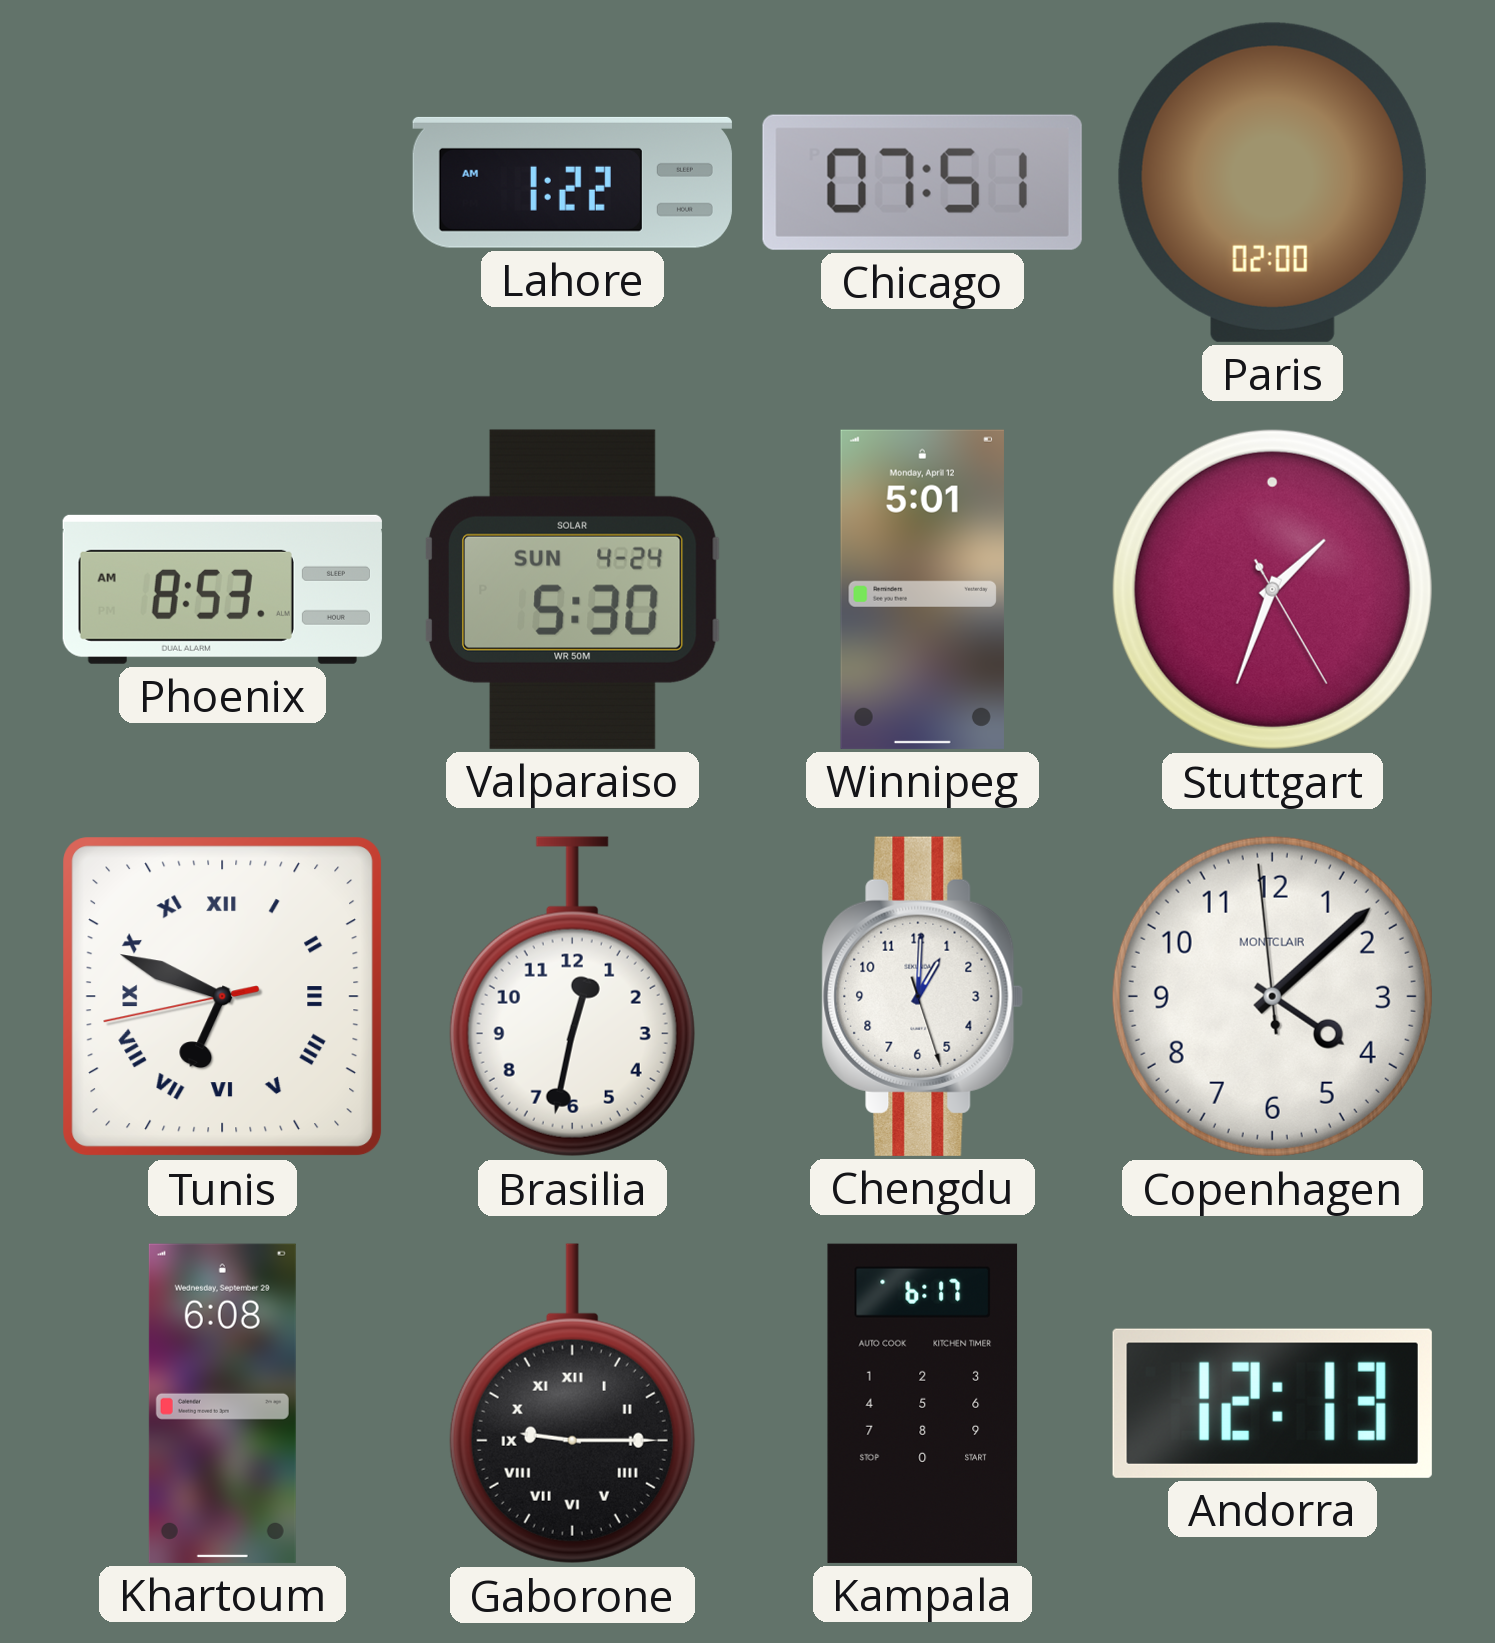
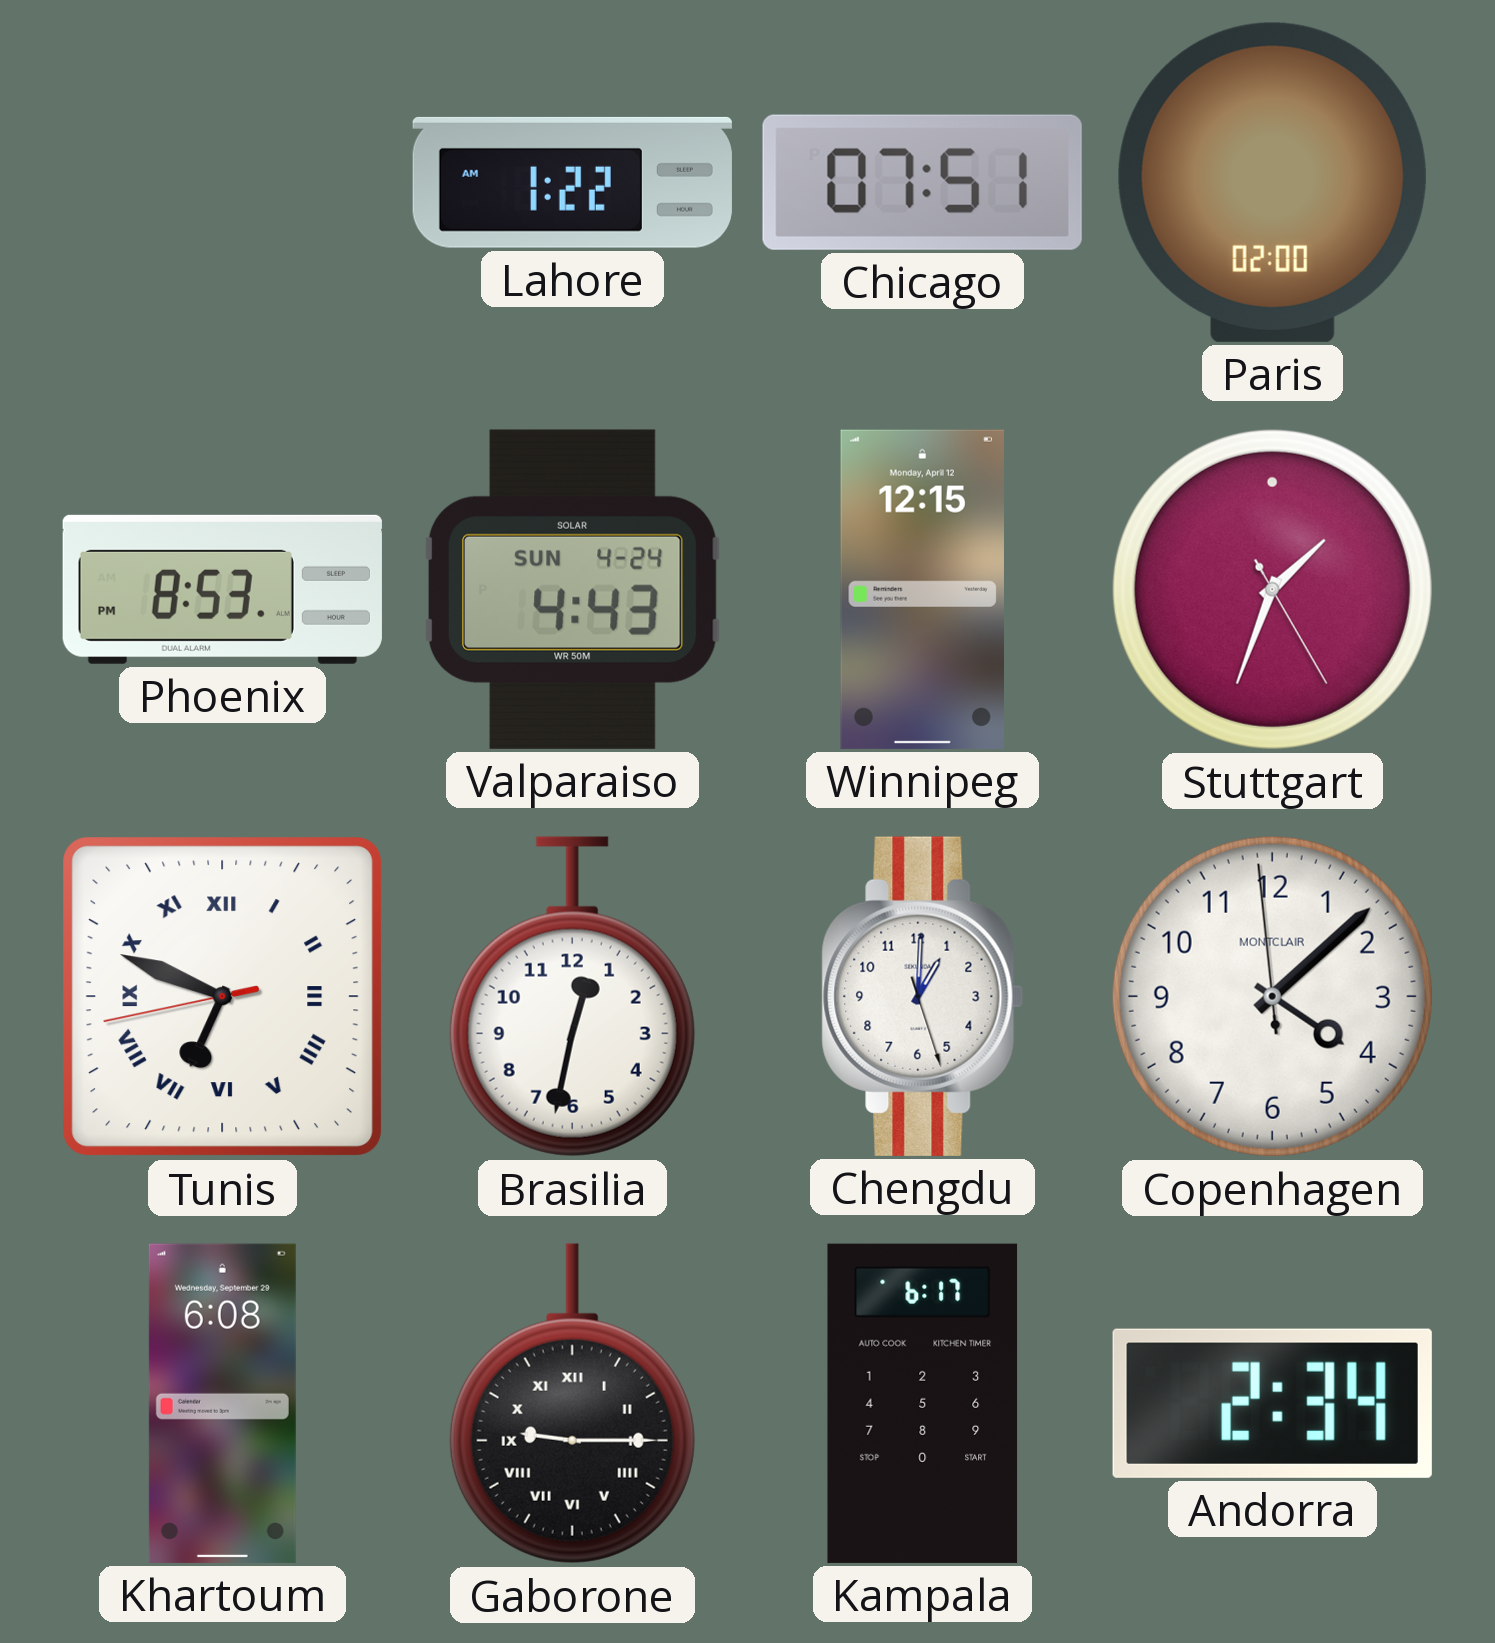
Phoenix: 8:53 AM -> 8:53 PM
Valparaiso: 5:30 -> 4:43
Winnipeg: 5:01 -> 12:15
Andorra: 12:13 -> 2:34
